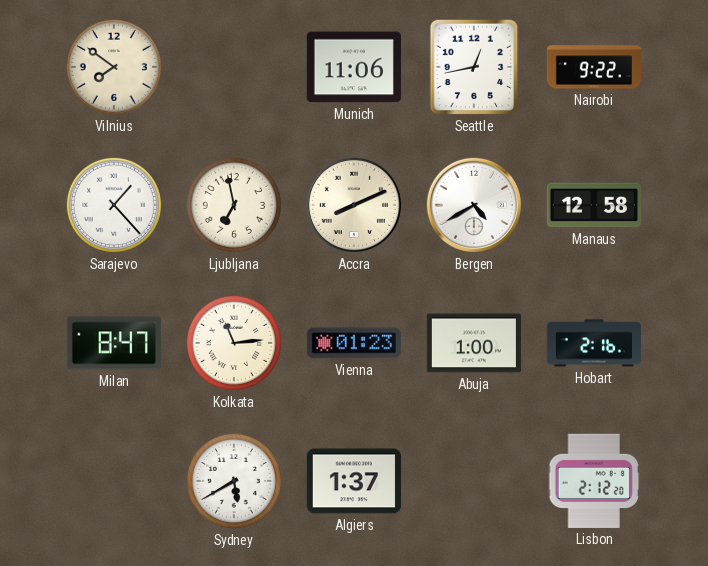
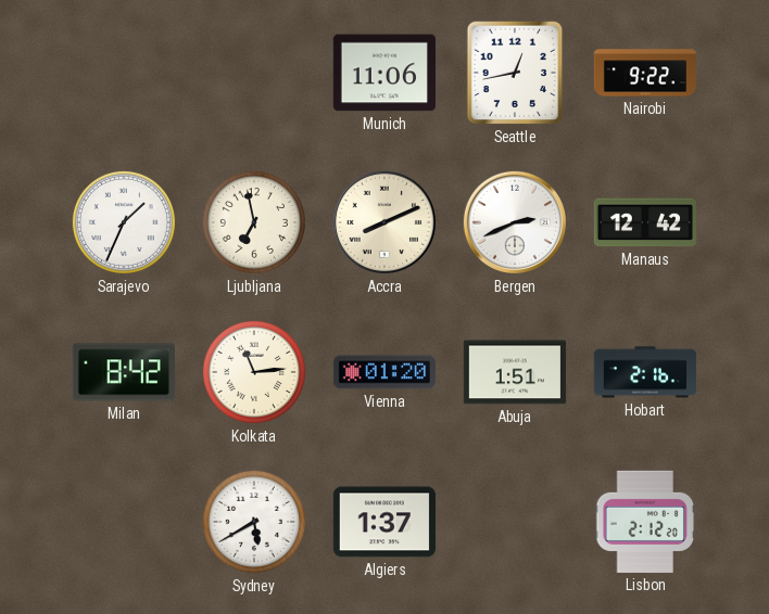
Vilnius: 7:51 -> none
Sarajevo: 1:23 -> 1:34
Bergen: 4:40 -> 2:41
Manaus: 12:58 -> 12:42
Milan: 8:47 -> 8:42
Vienna: 01:23 -> 01:20
Abuja: 1:00 -> 1:51
